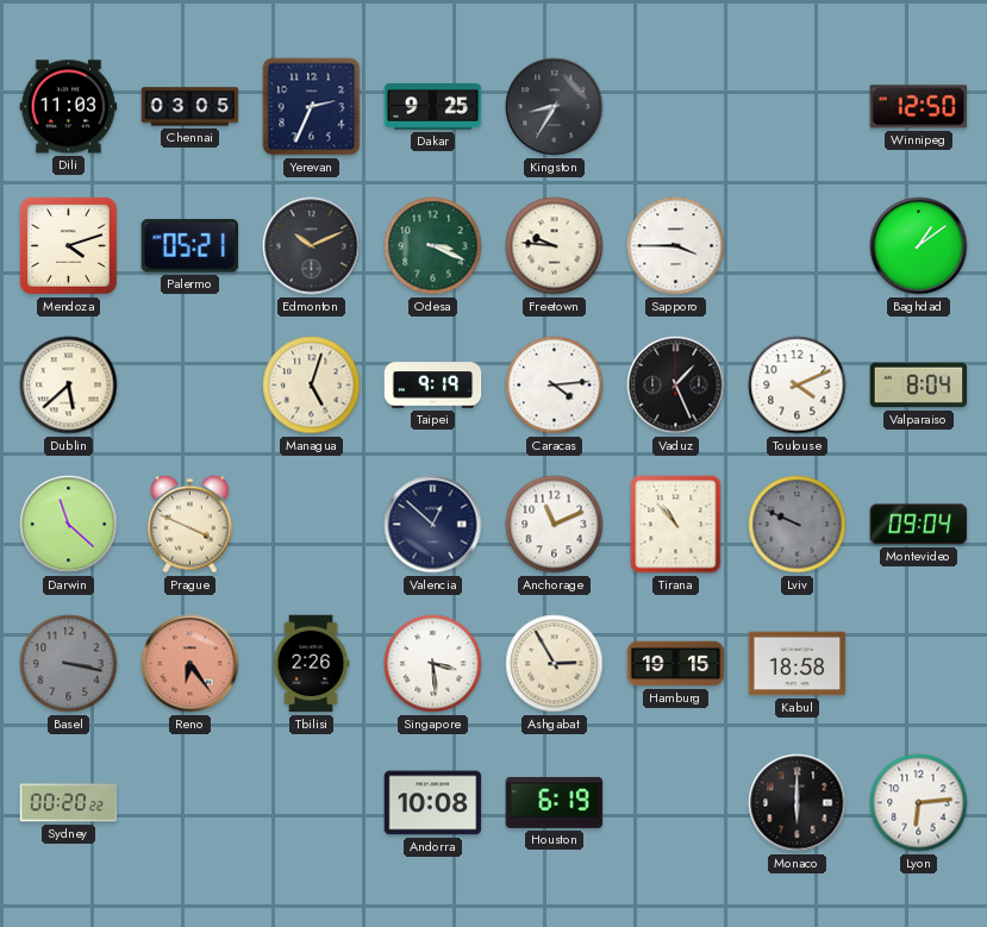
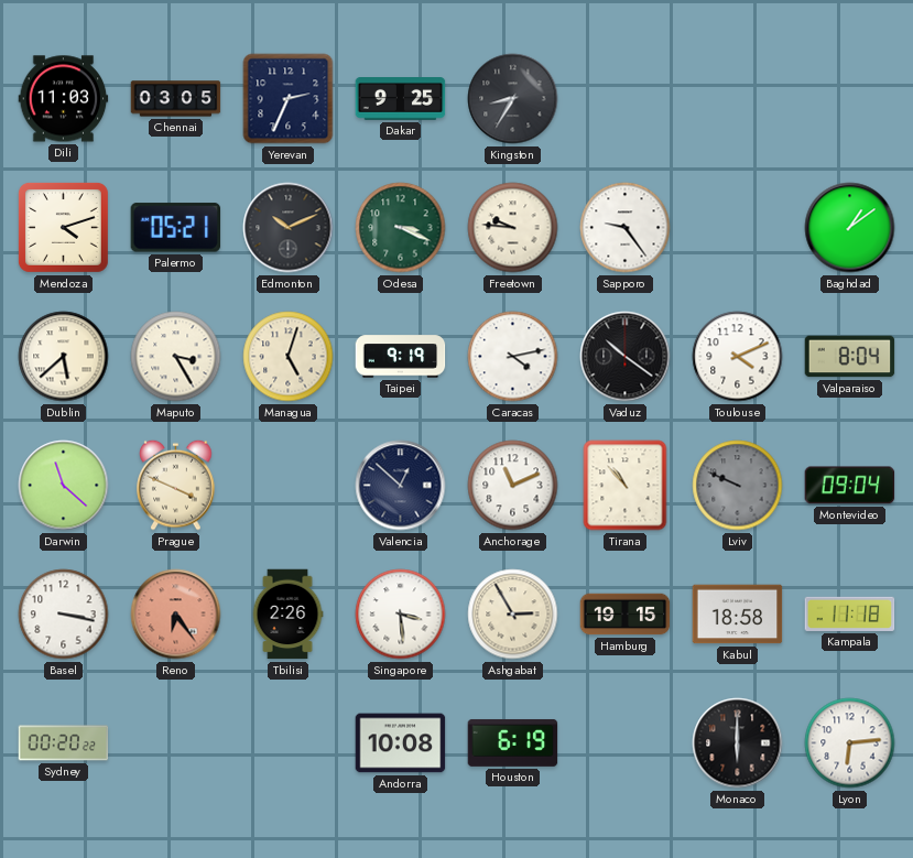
Winnipeg: 12:50 -> none
Sapporo: 3:45 -> 9:24
Maputo: none -> 3:25
Caracas: 4:14 -> 4:13
Vaduz: 1:26 -> 10:21
Basel dial: grey -> white
Kampala: none -> 11:18
